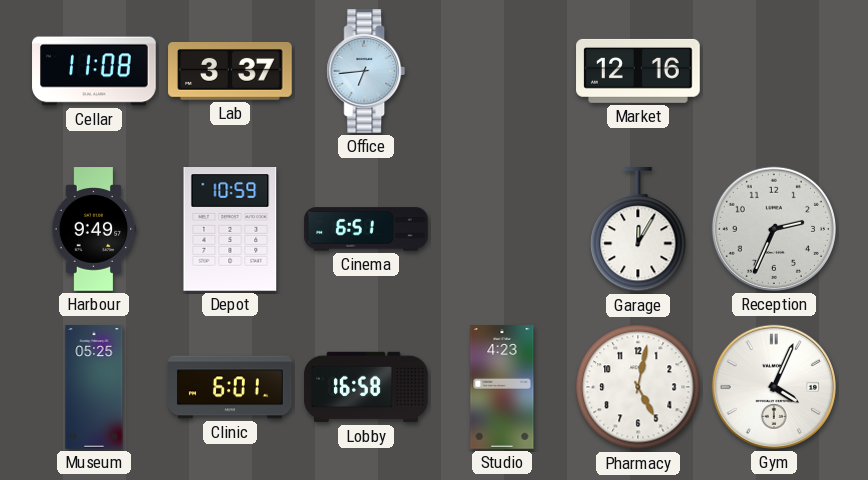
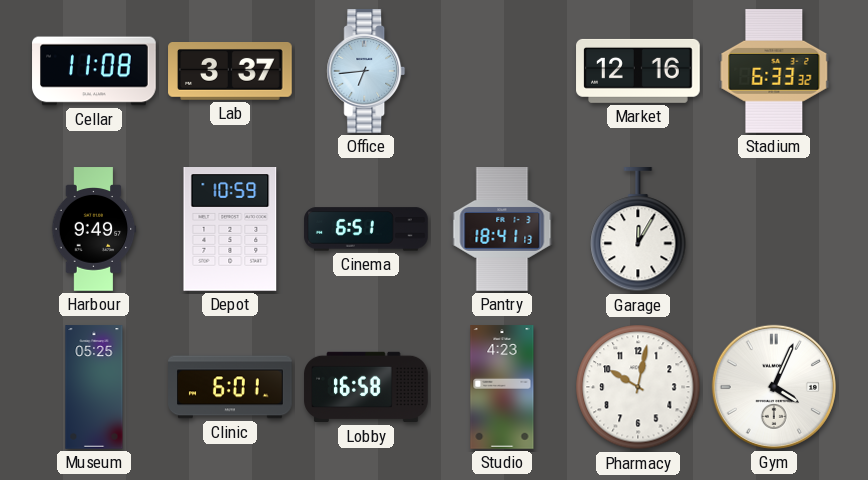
Stadium: none -> 6:33
Pantry: none -> 18:41
Reception: 2:34 -> none
Pharmacy: 5:02 -> 10:02
